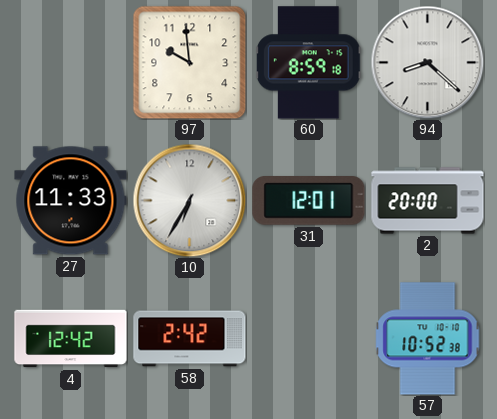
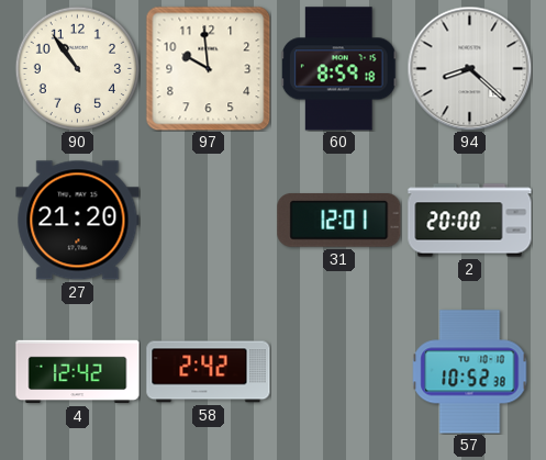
90: none -> 10:54
27: 11:33 -> 21:20
10: 6:35 -> none
